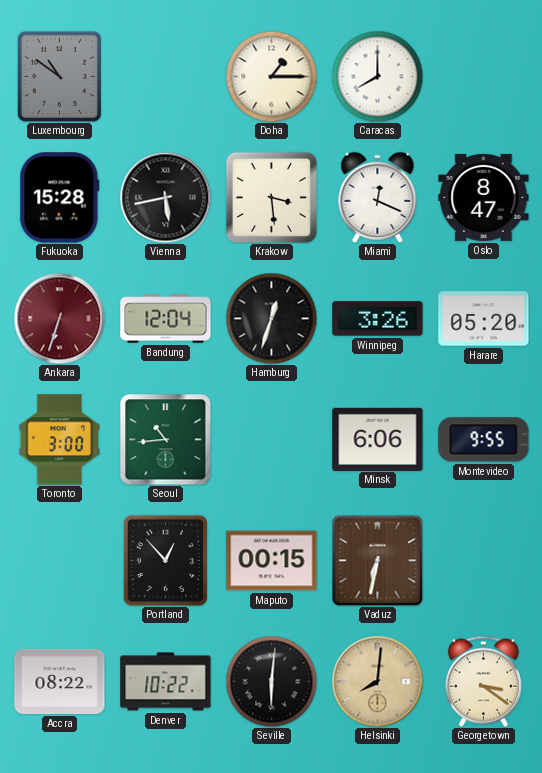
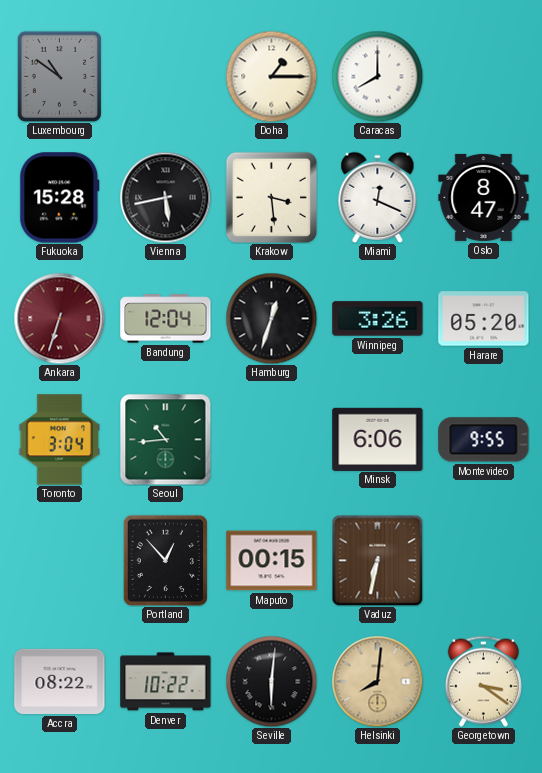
Toronto: 3:00 -> 3:04
